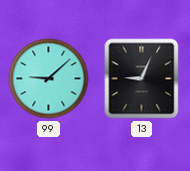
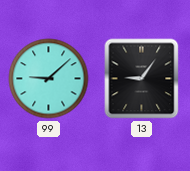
13: 9:04 -> 9:06
